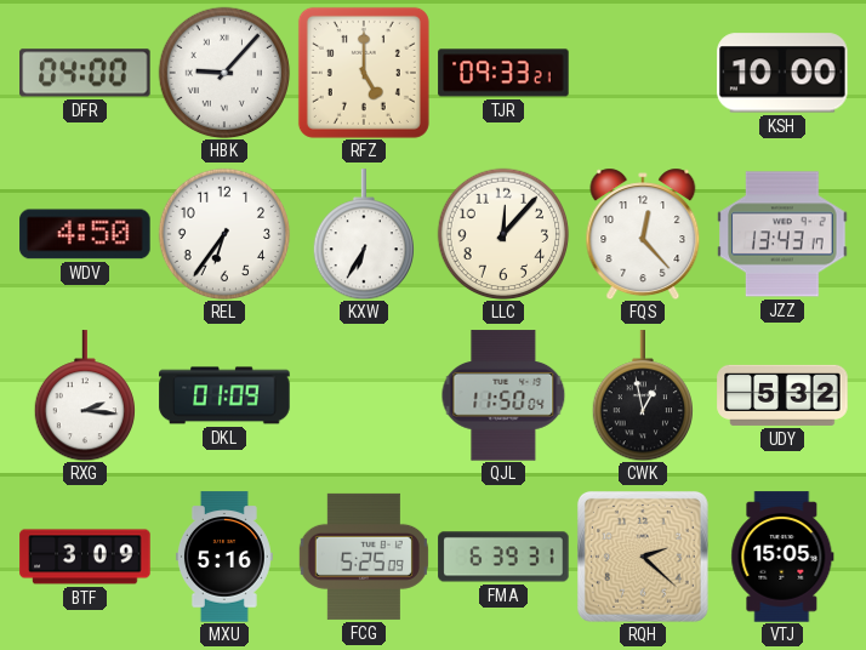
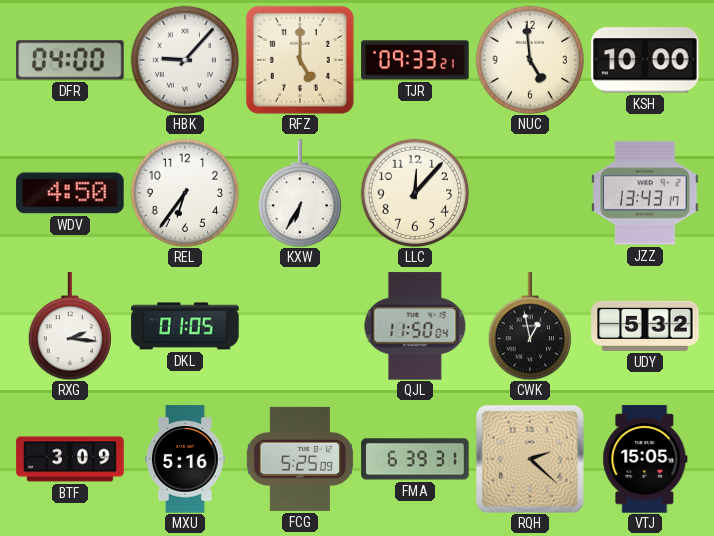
NUC: none -> 4:59
FQS: 12:23 -> none
DKL: 01:09 -> 01:05
